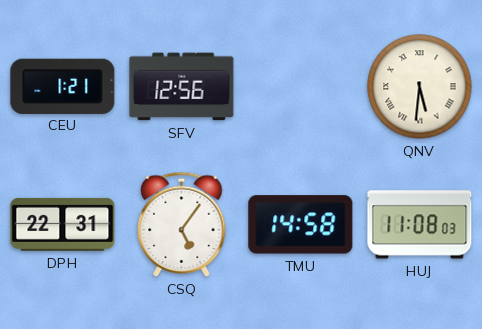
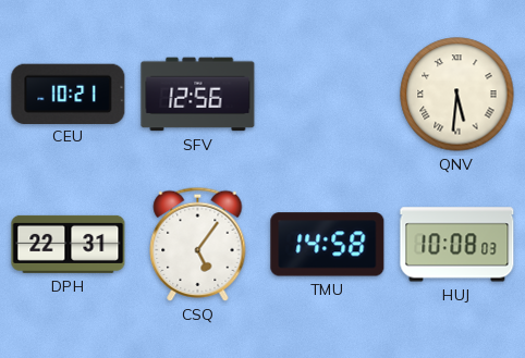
CEU: 1:21 -> 10:21
HUJ: 11:08 -> 10:08
